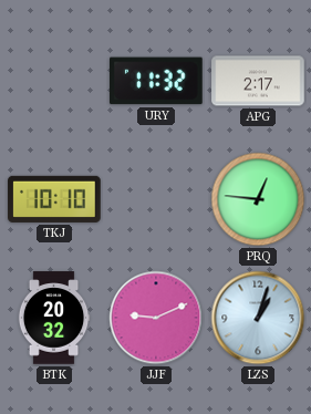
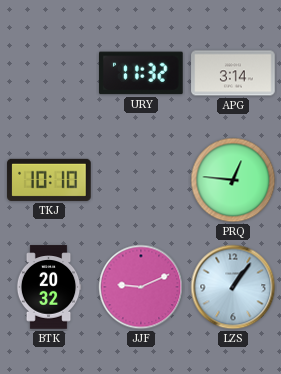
APG: 2:17 -> 3:14
LZS: 1:03 -> 1:06
